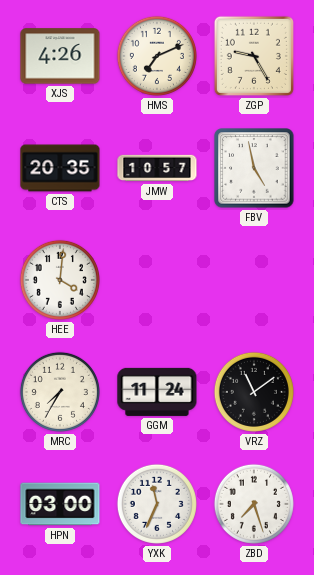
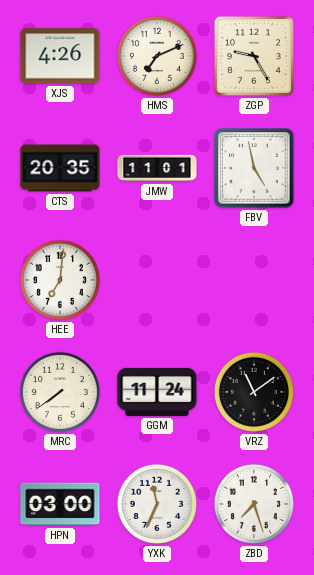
JMW: 10:57 -> 11:01
HEE: 4:01 -> 7:01
MRC: 7:35 -> 7:39
